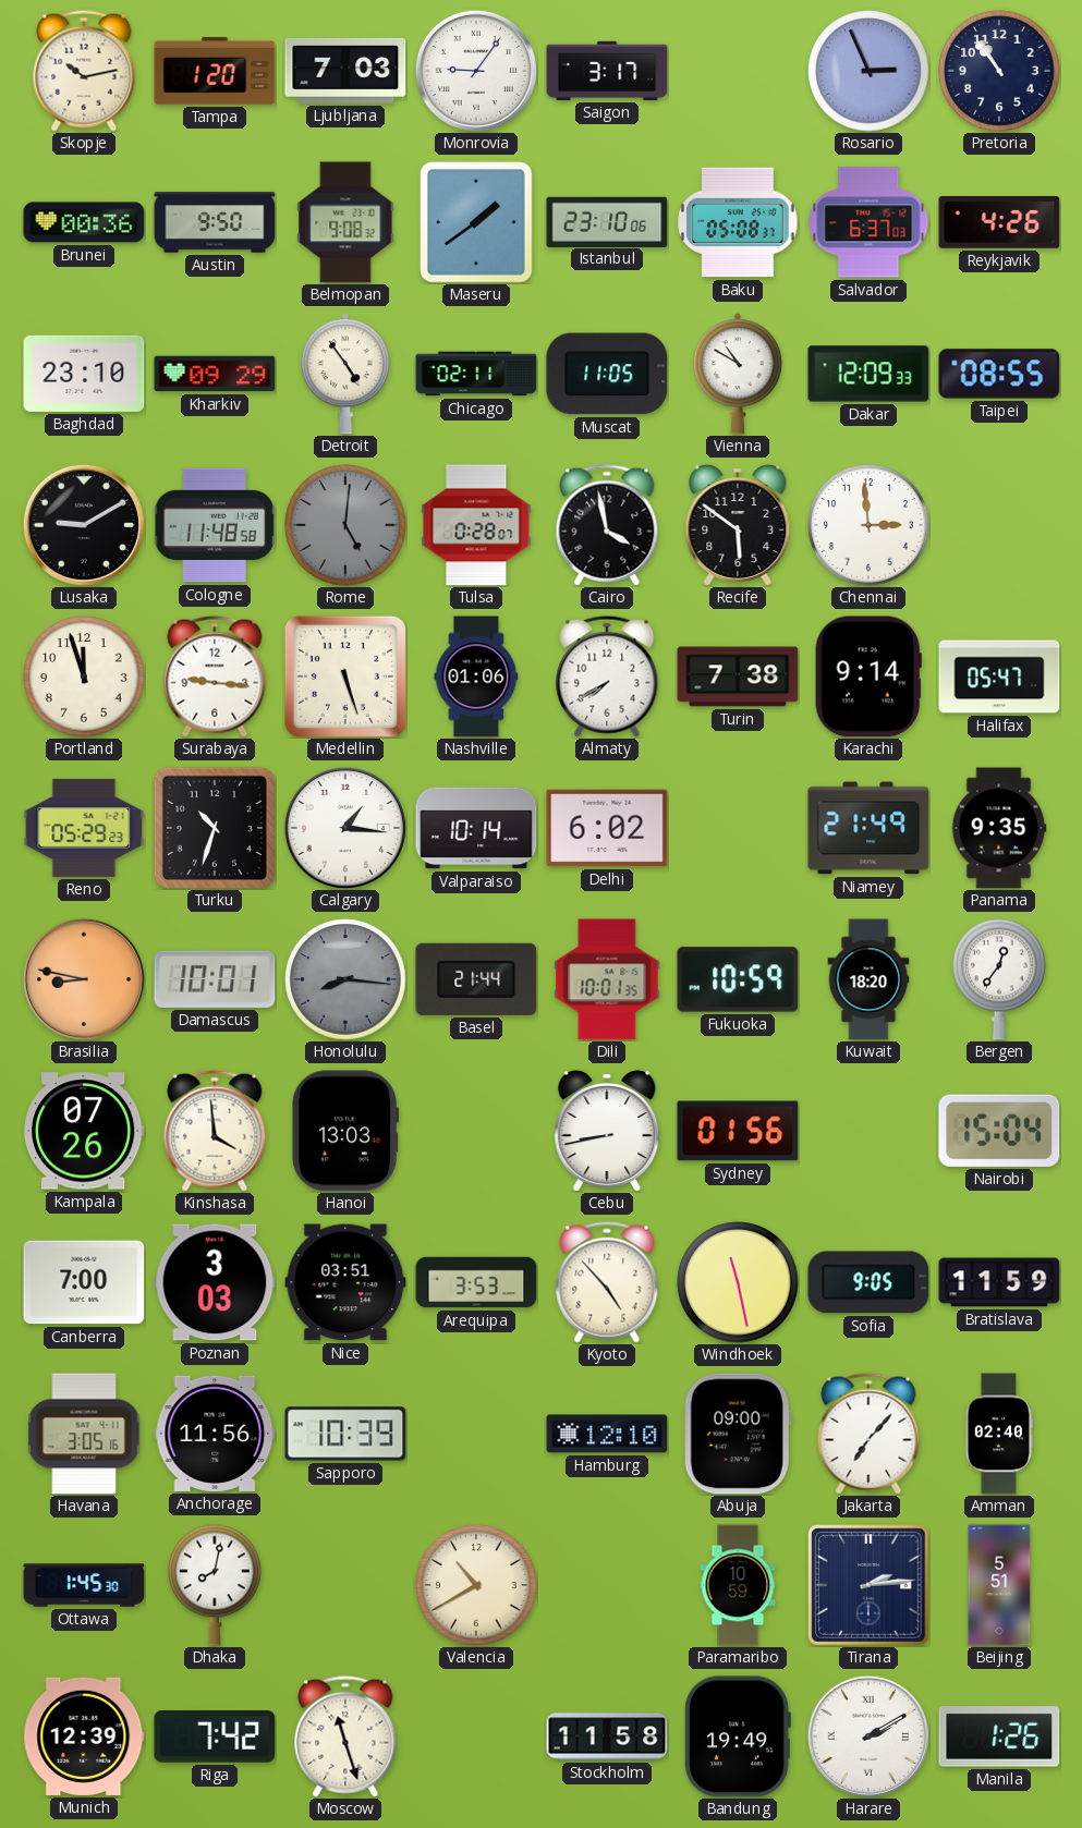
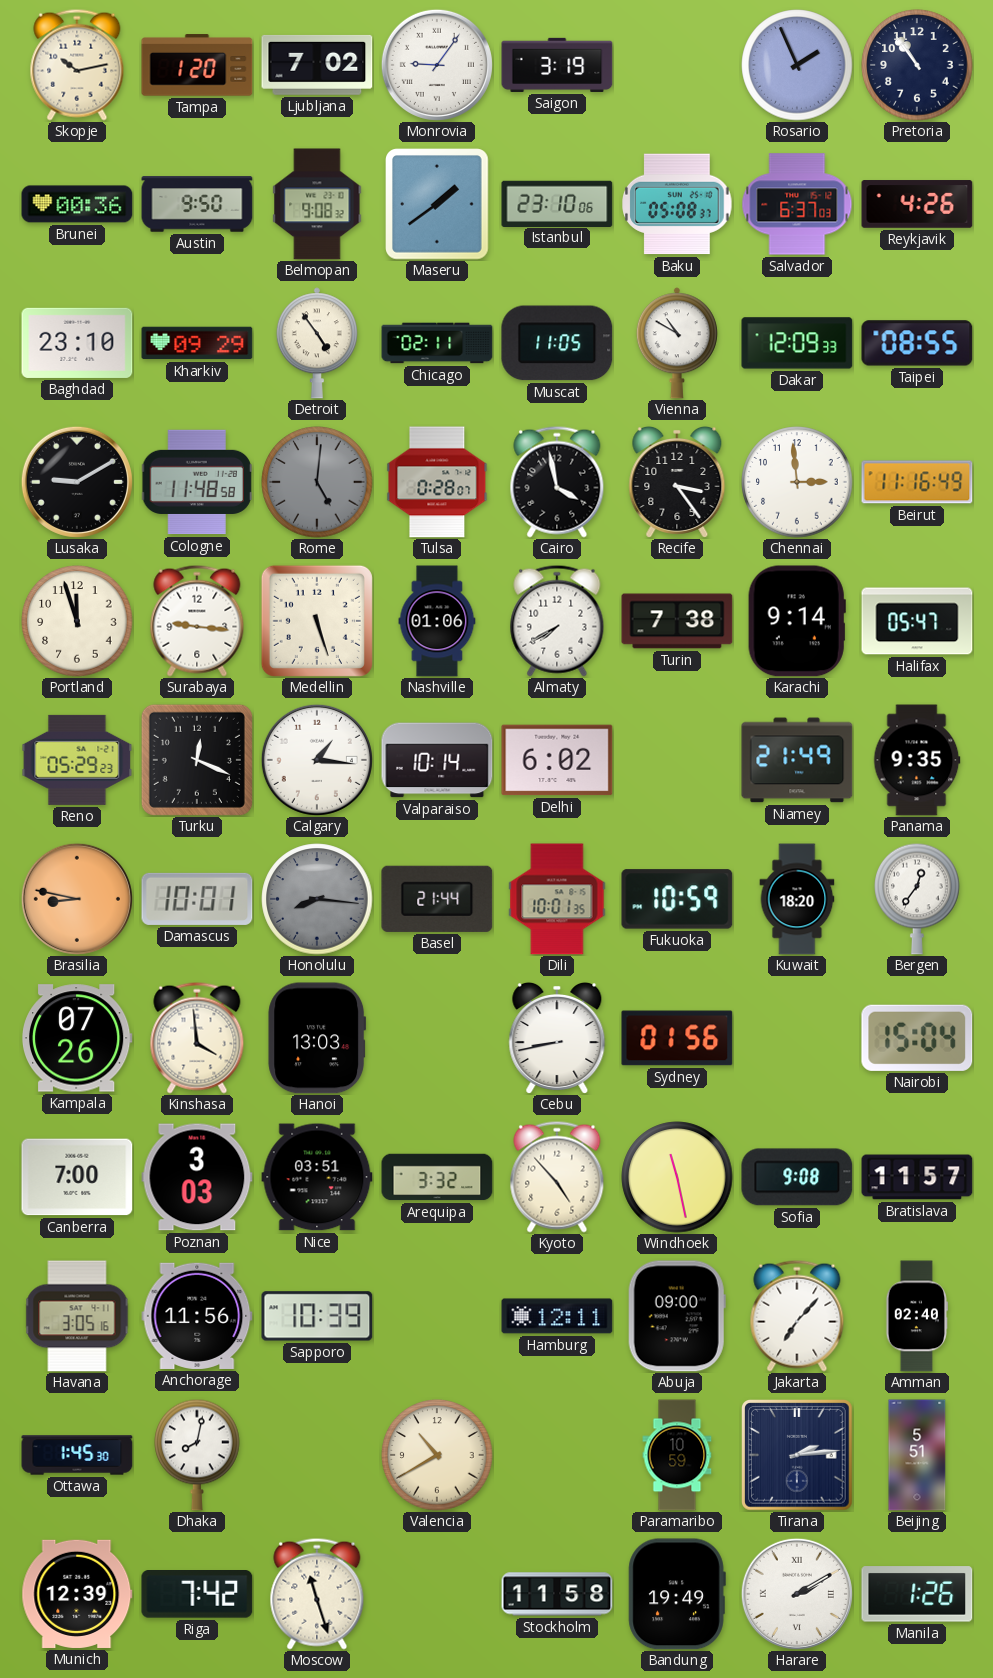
Ljubljana: 7:03 -> 7:02
Saigon: 3:17 -> 3:19
Rosario: 2:56 -> 1:56
Recife: 5:51 -> 3:24
Beirut: none -> 11:16
Turku: 10:33 -> 12:19
Arequipa: 3:53 -> 3:32
Sofia: 9:05 -> 9:08
Bratislava: 11:59 -> 11:57
Hamburg: 12:10 -> 12:11
